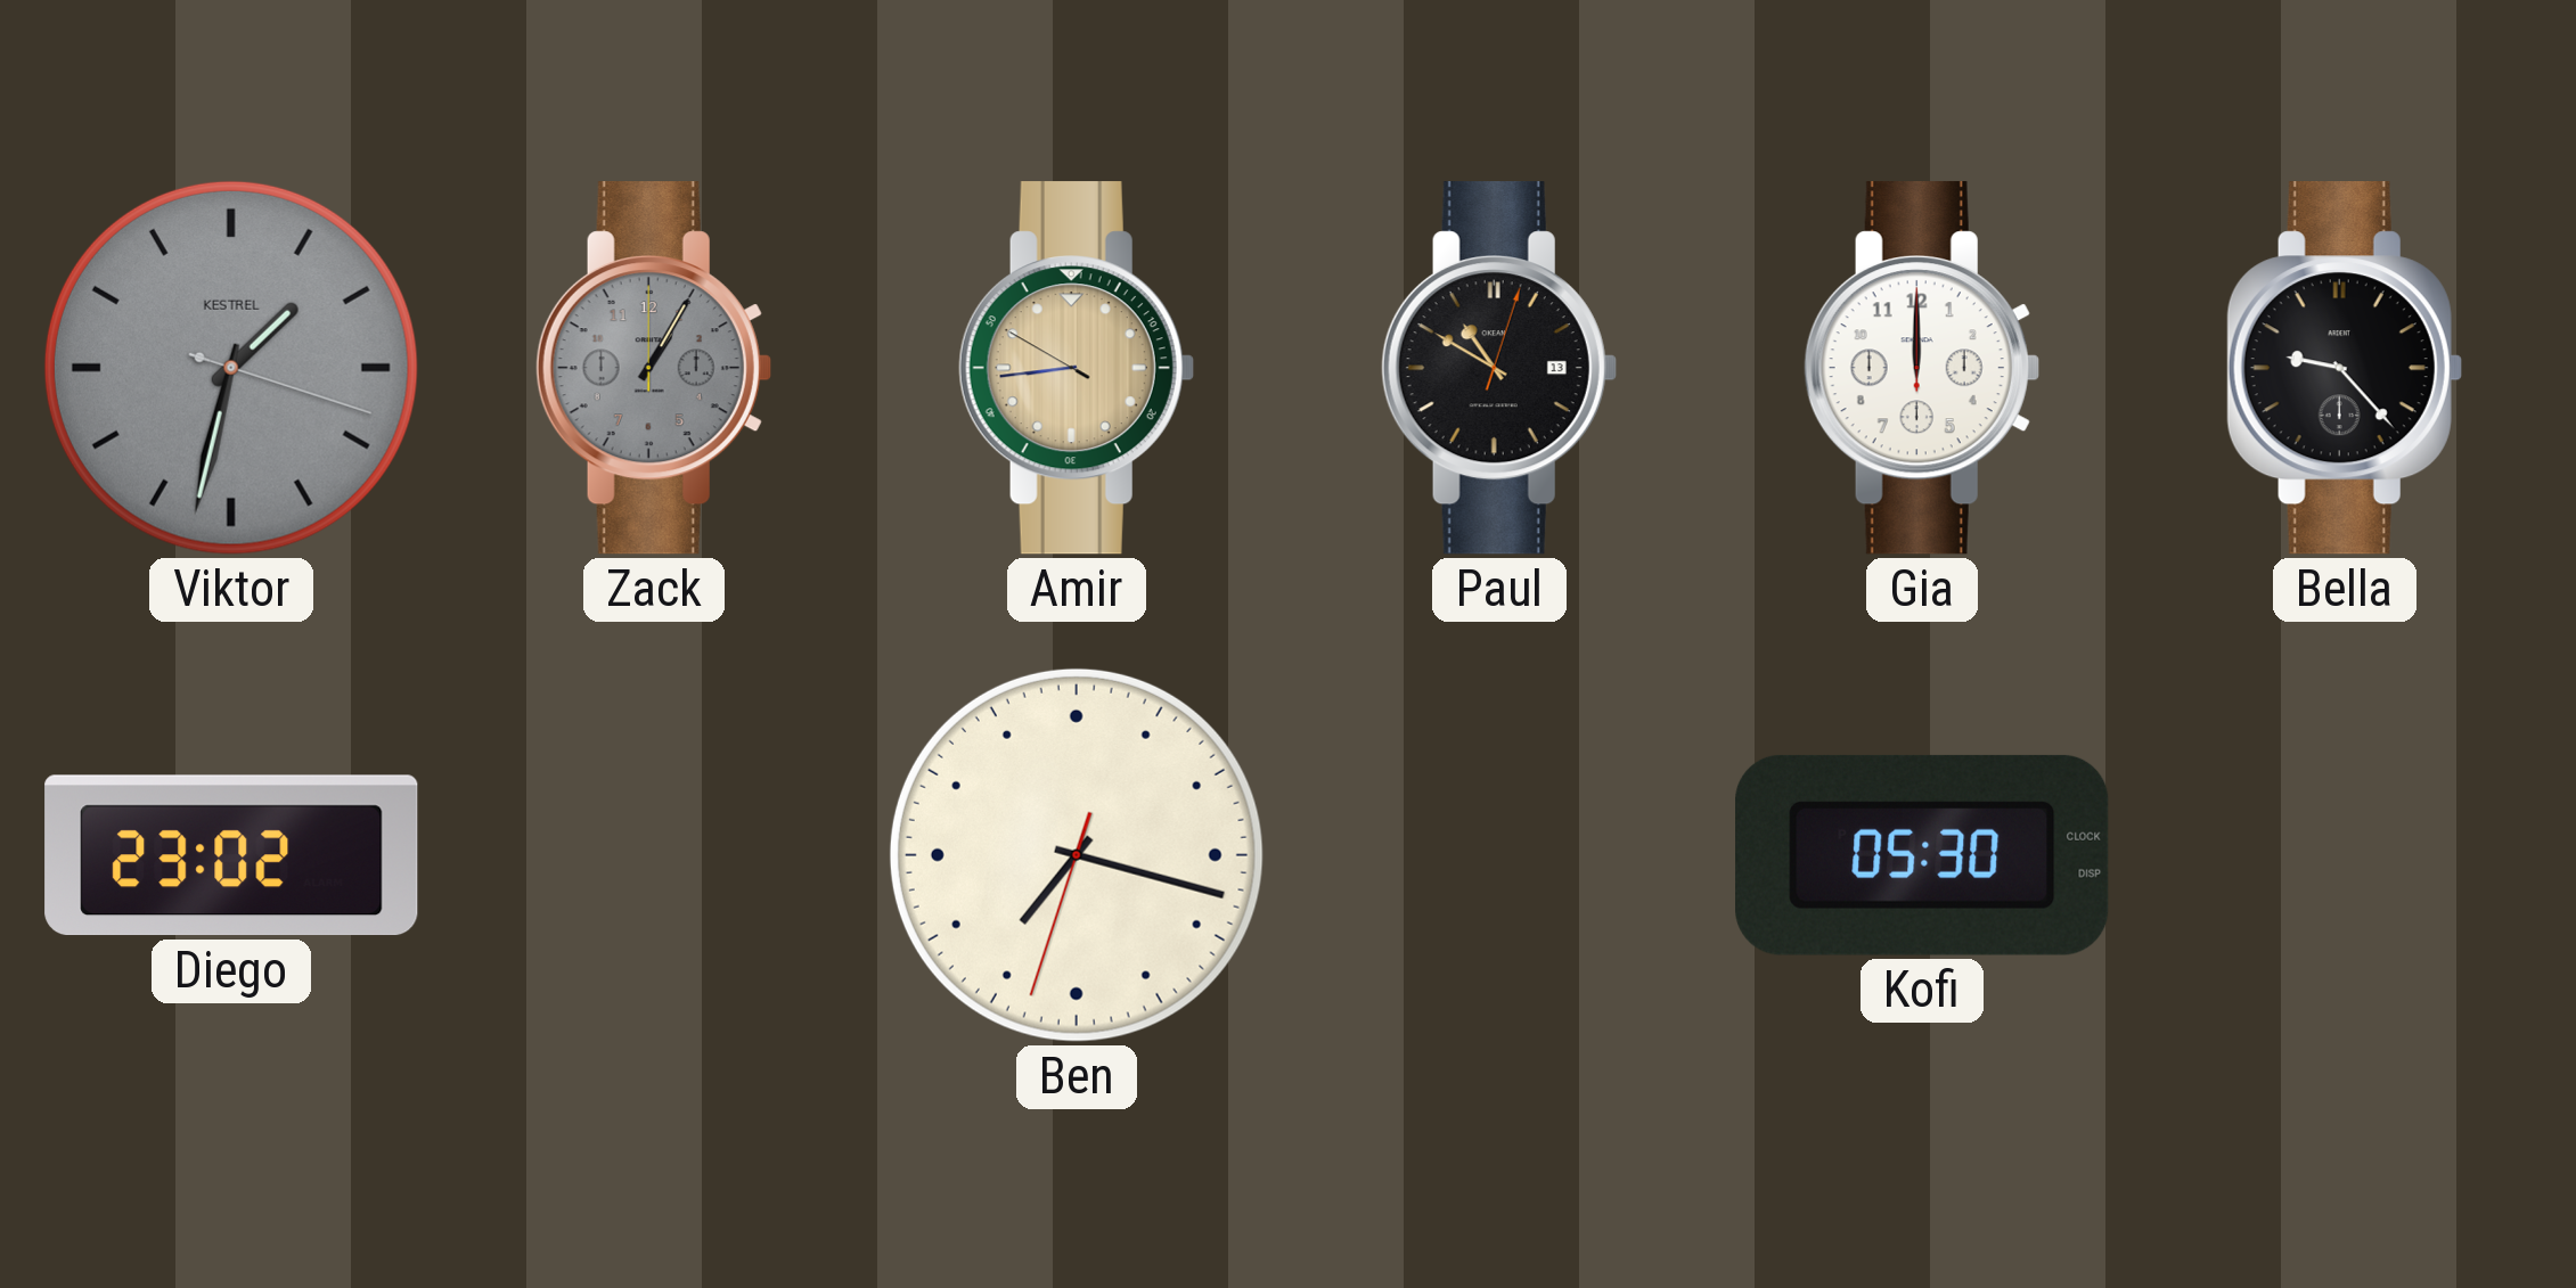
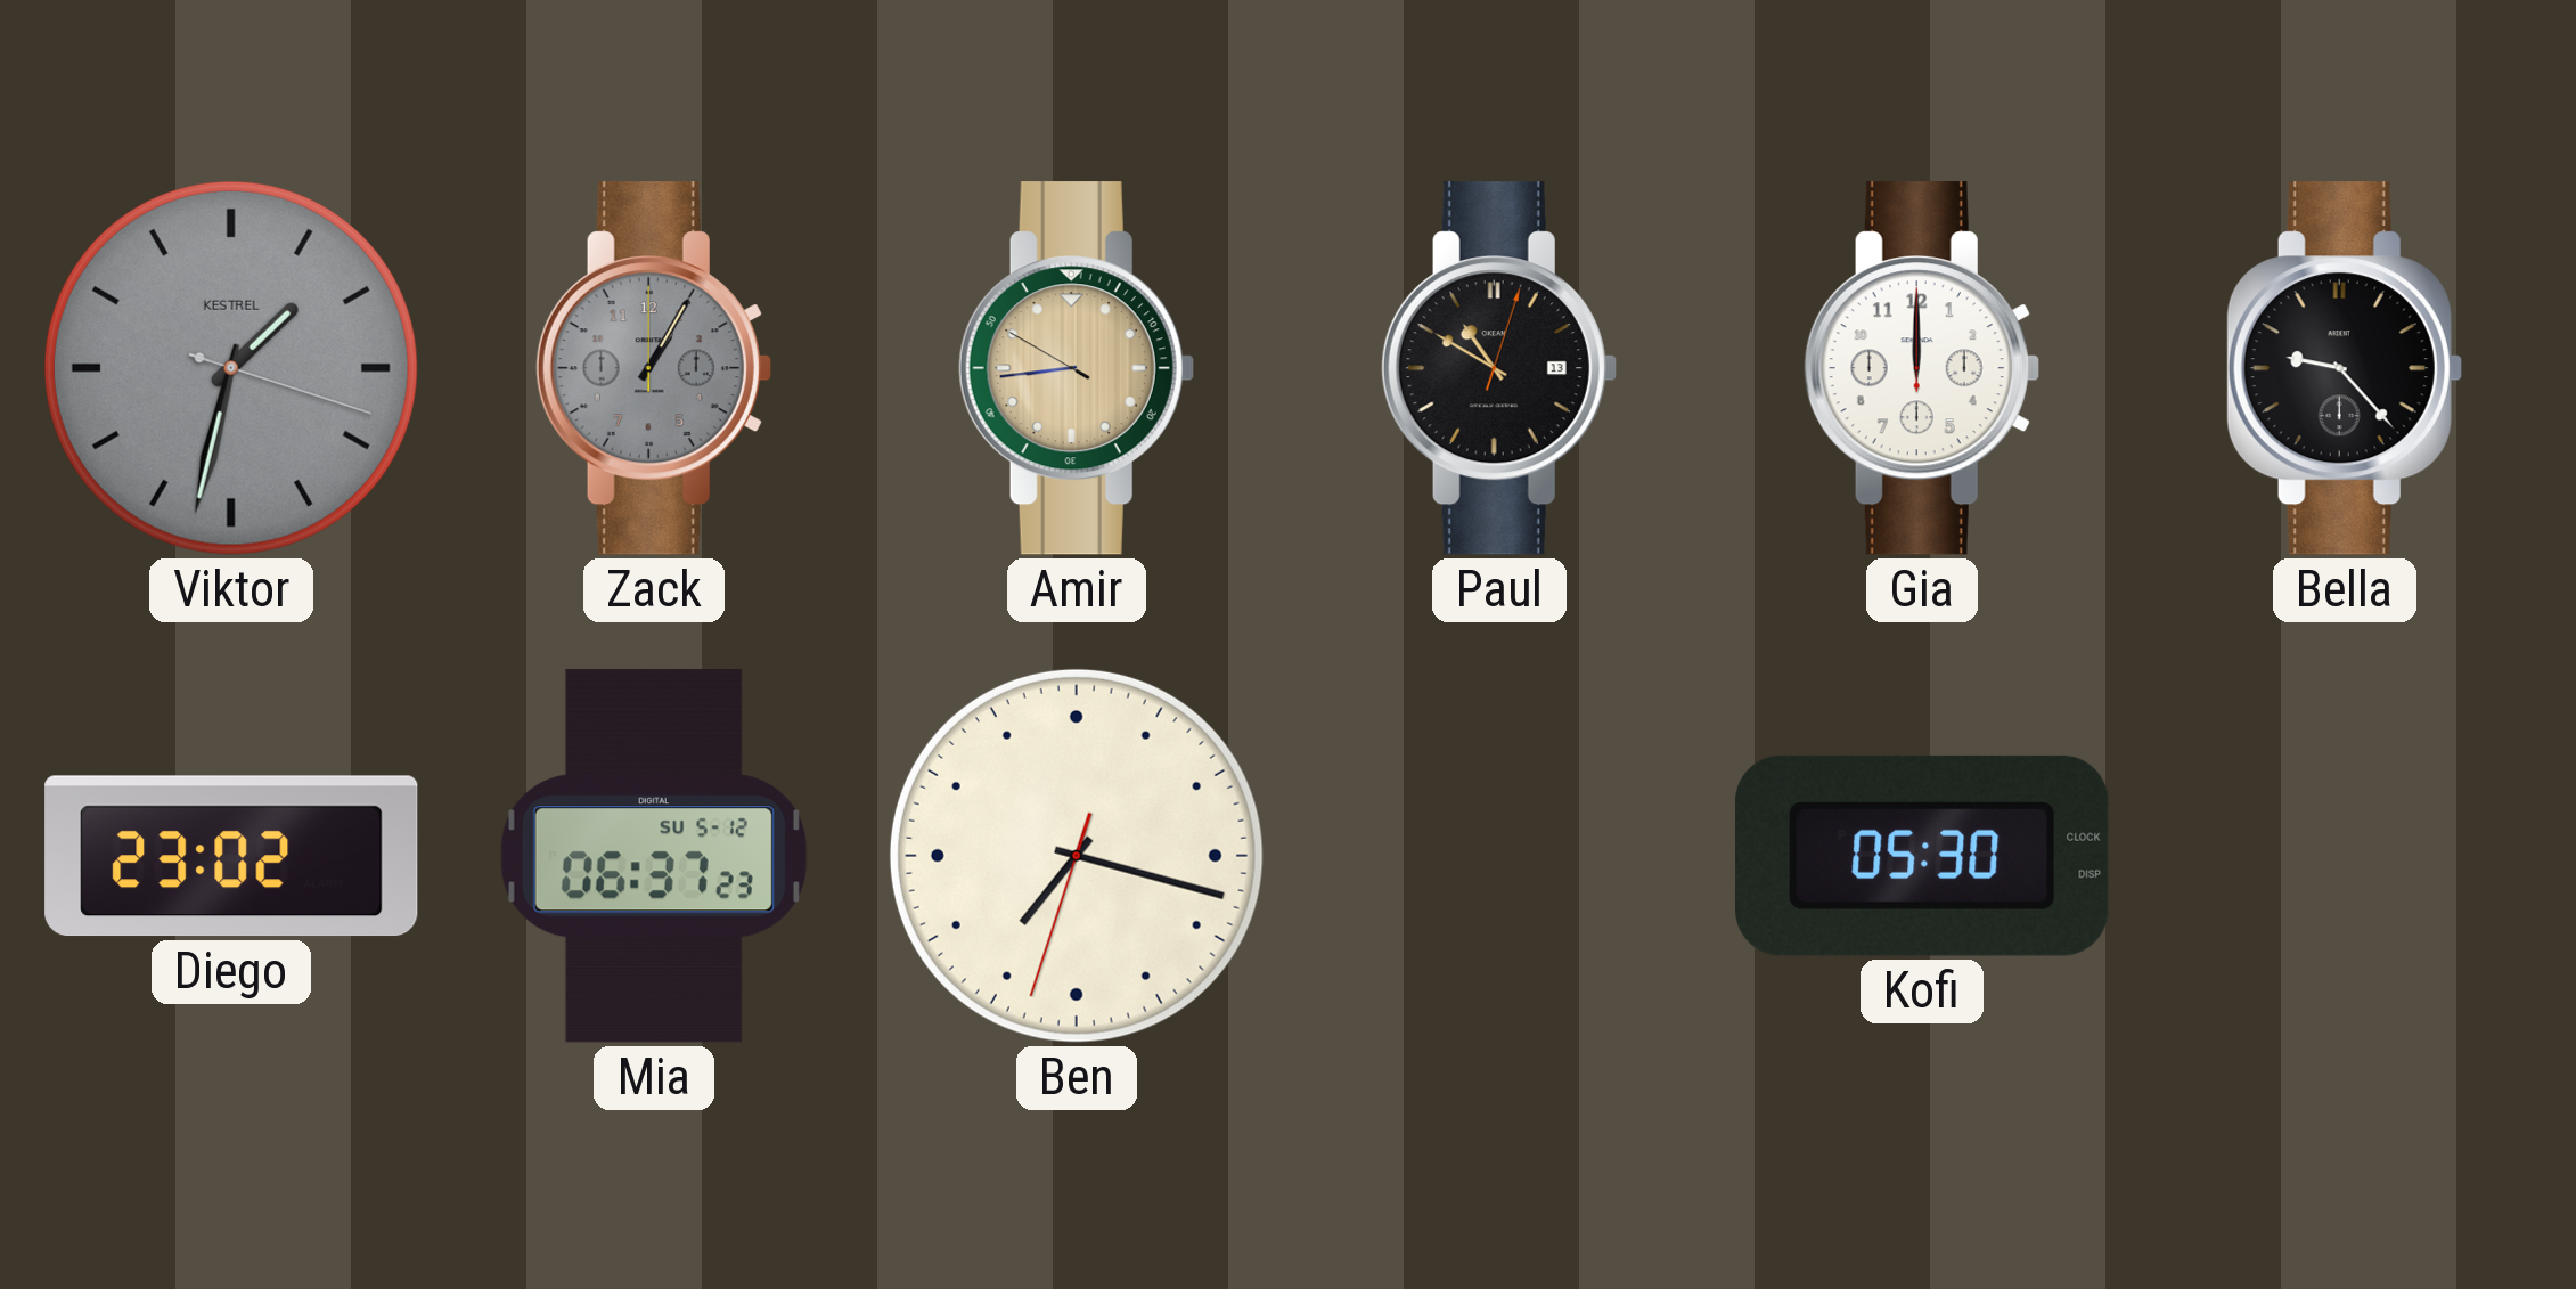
Mia: none -> 06:37
